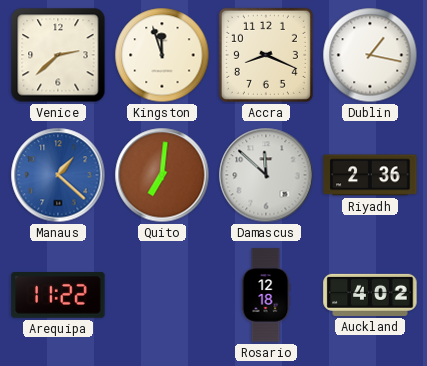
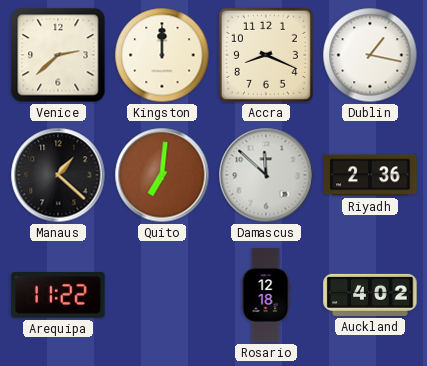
Kingston: 11:57 -> 12:00
Manaus dial: blue -> black
